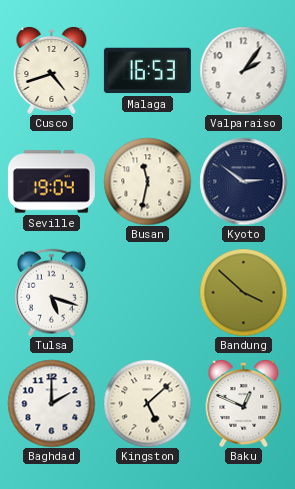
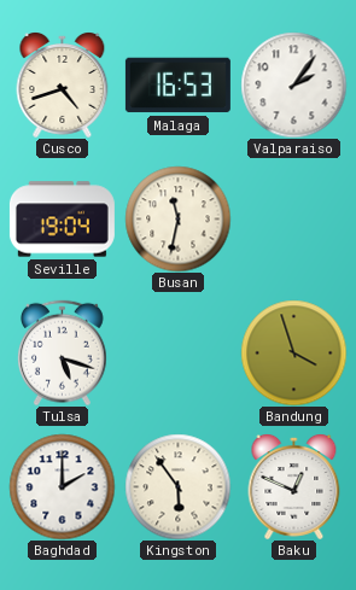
Kyoto: 2:51 -> none
Bandung: 3:52 -> 3:57
Kingston: 5:08 -> 5:54
